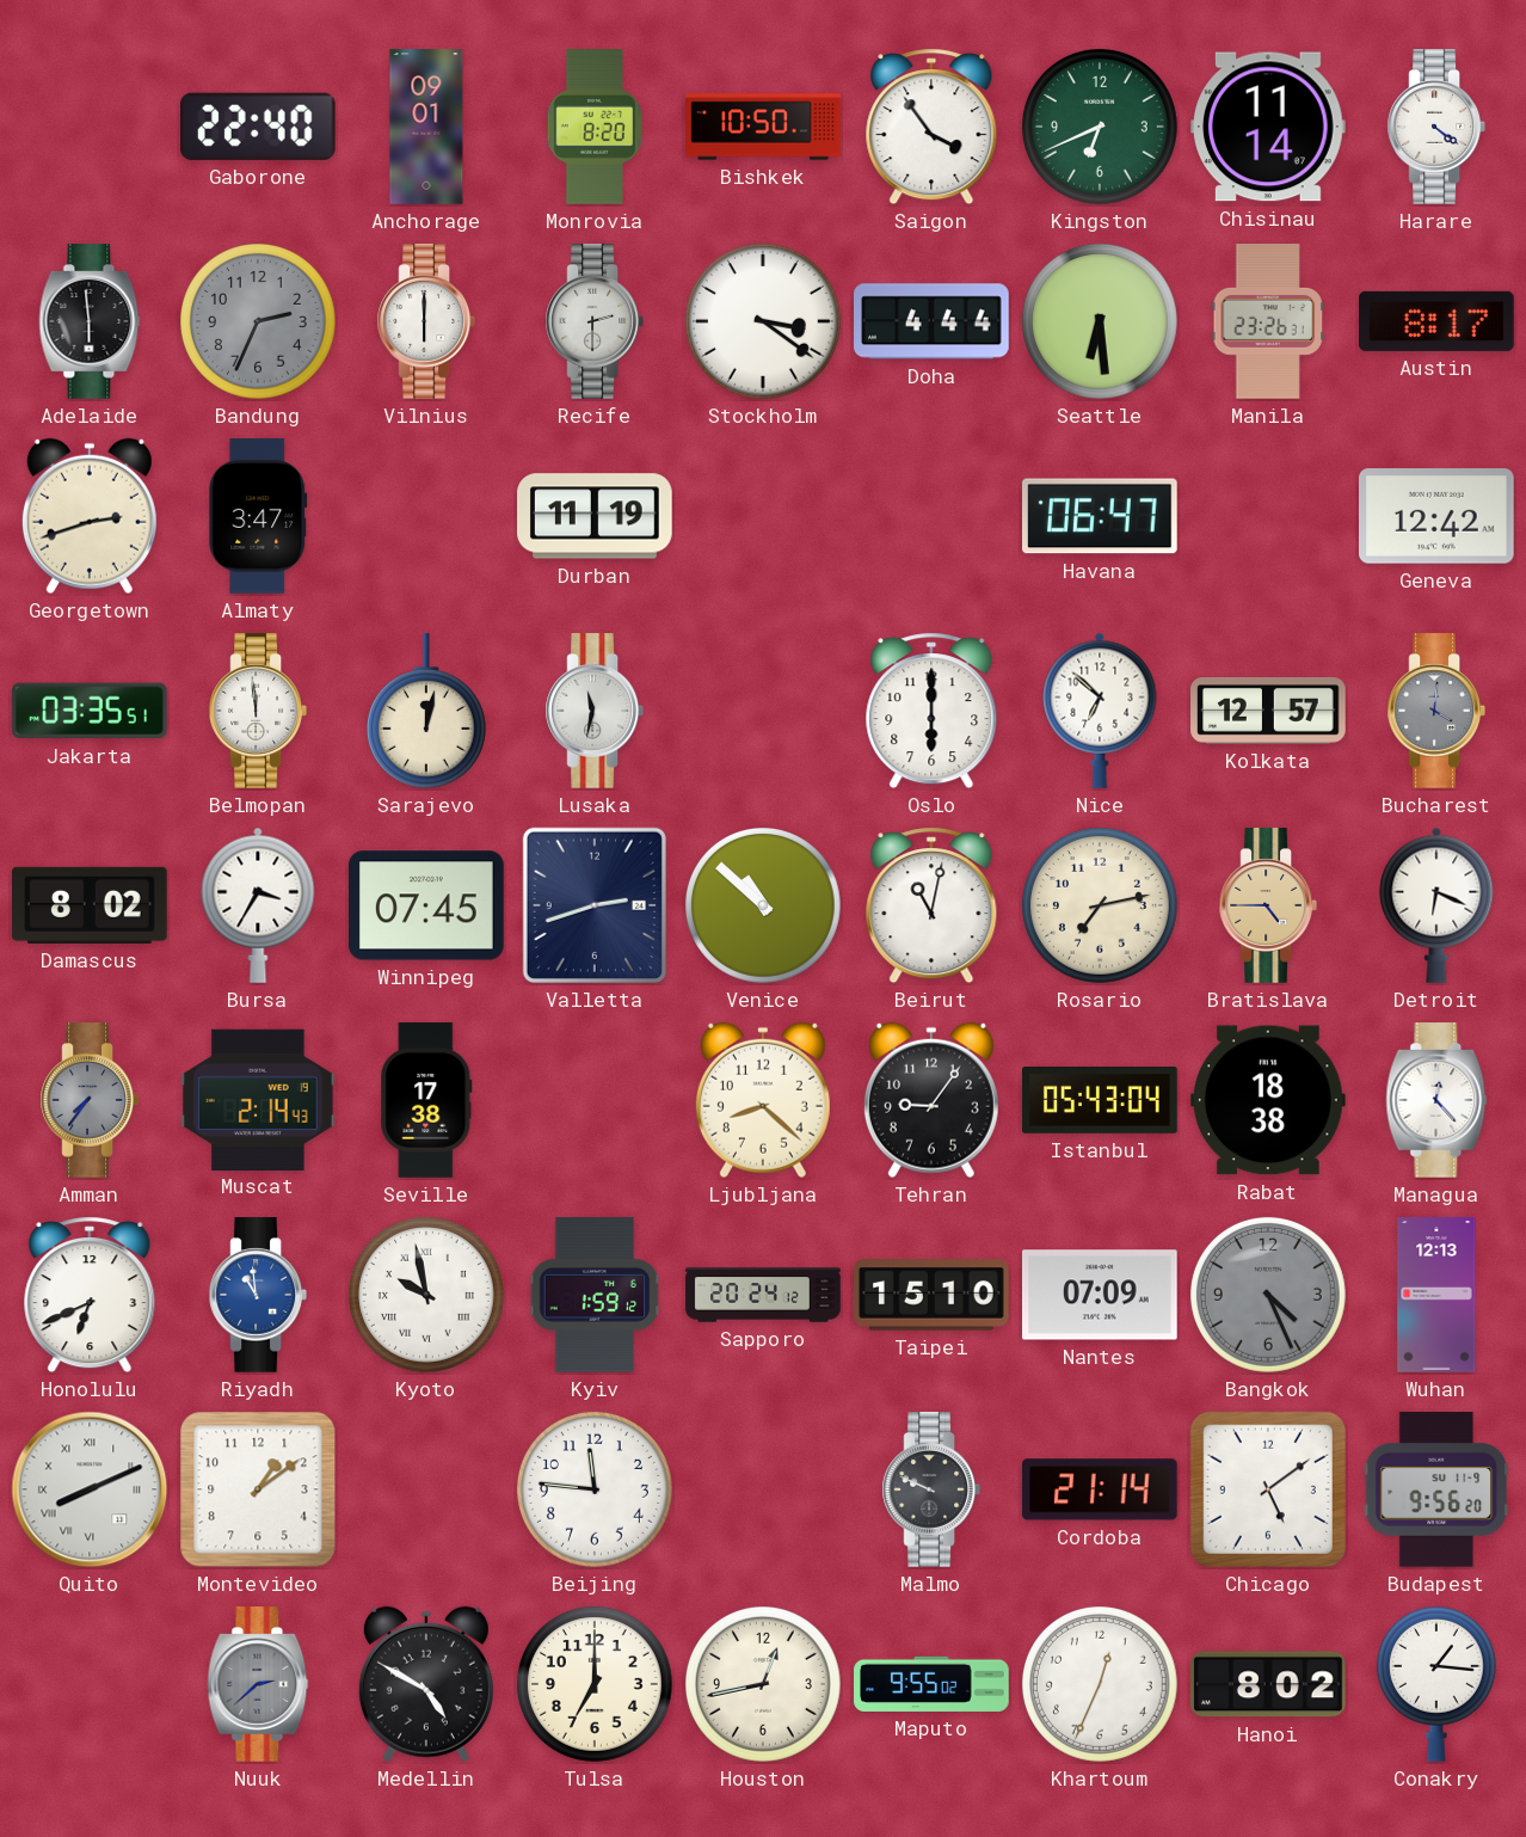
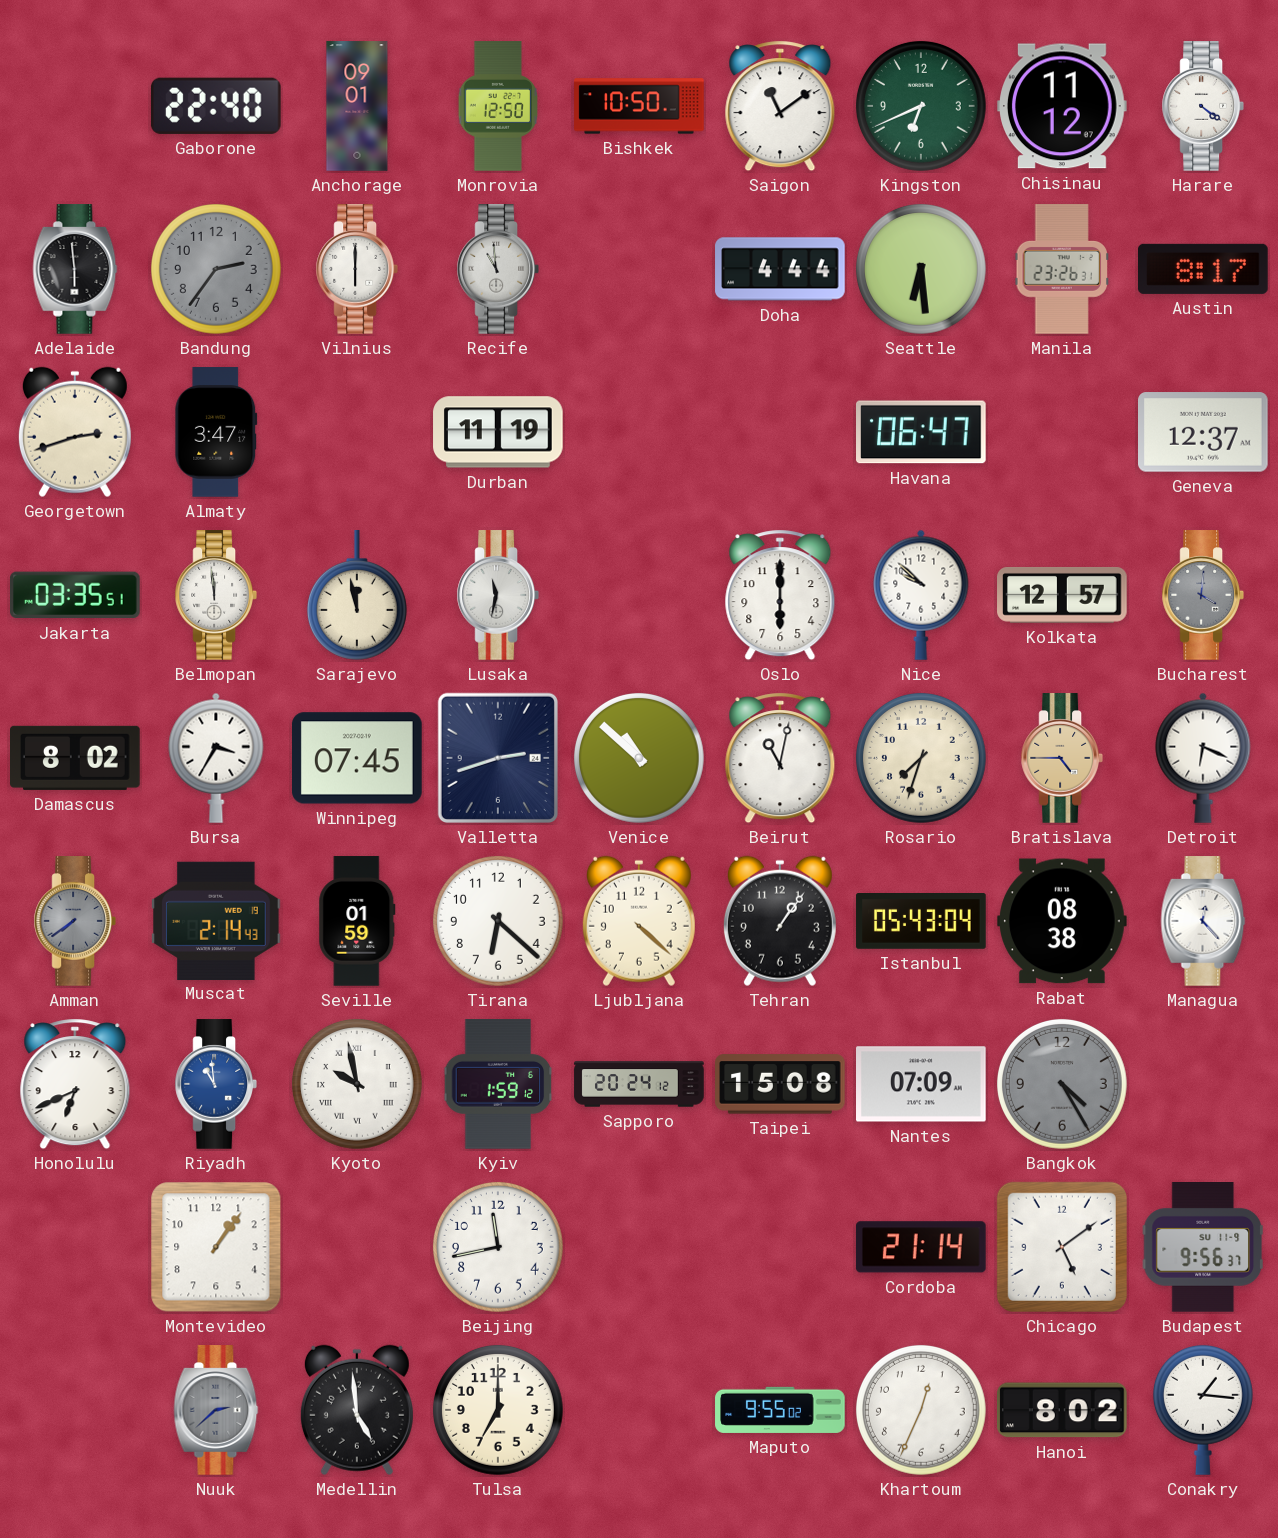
Monrovia: 8:20 -> 12:50
Saigon: 3:54 -> 11:09
Chisinau: 11:14 -> 11:12
Bandung: 2:34 -> 2:36
Recife: 2:30 -> 10:59
Stockholm: 3:21 -> none
Geneva: 12:42 -> 12:37
Sarajevo: 12:02 -> 11:58
Nice: 6:52 -> 9:52
Rosario: 7:13 -> 7:33
Amman: 7:36 -> 7:39
Seville: 17:38 -> 01:59
Tirana: none -> 6:22
Ljubljana: 8:22 -> 4:22
Tehran: 9:06 -> 1:06
Rabat: 18:38 -> 08:38
Taipei: 15:10 -> 15:08
Bangkok: 4:26 -> 4:25
Wuhan: 12:13 -> none
Quito: 8:11 -> none
Montevideo: 1:09 -> 1:06
Beijing: 11:46 -> 11:43
Malmo: 9:49 -> none
Budapest: 9:56:20 -> 9:56:37
Medellin: 4:50 -> 4:59
Houston: 12:43 -> none
